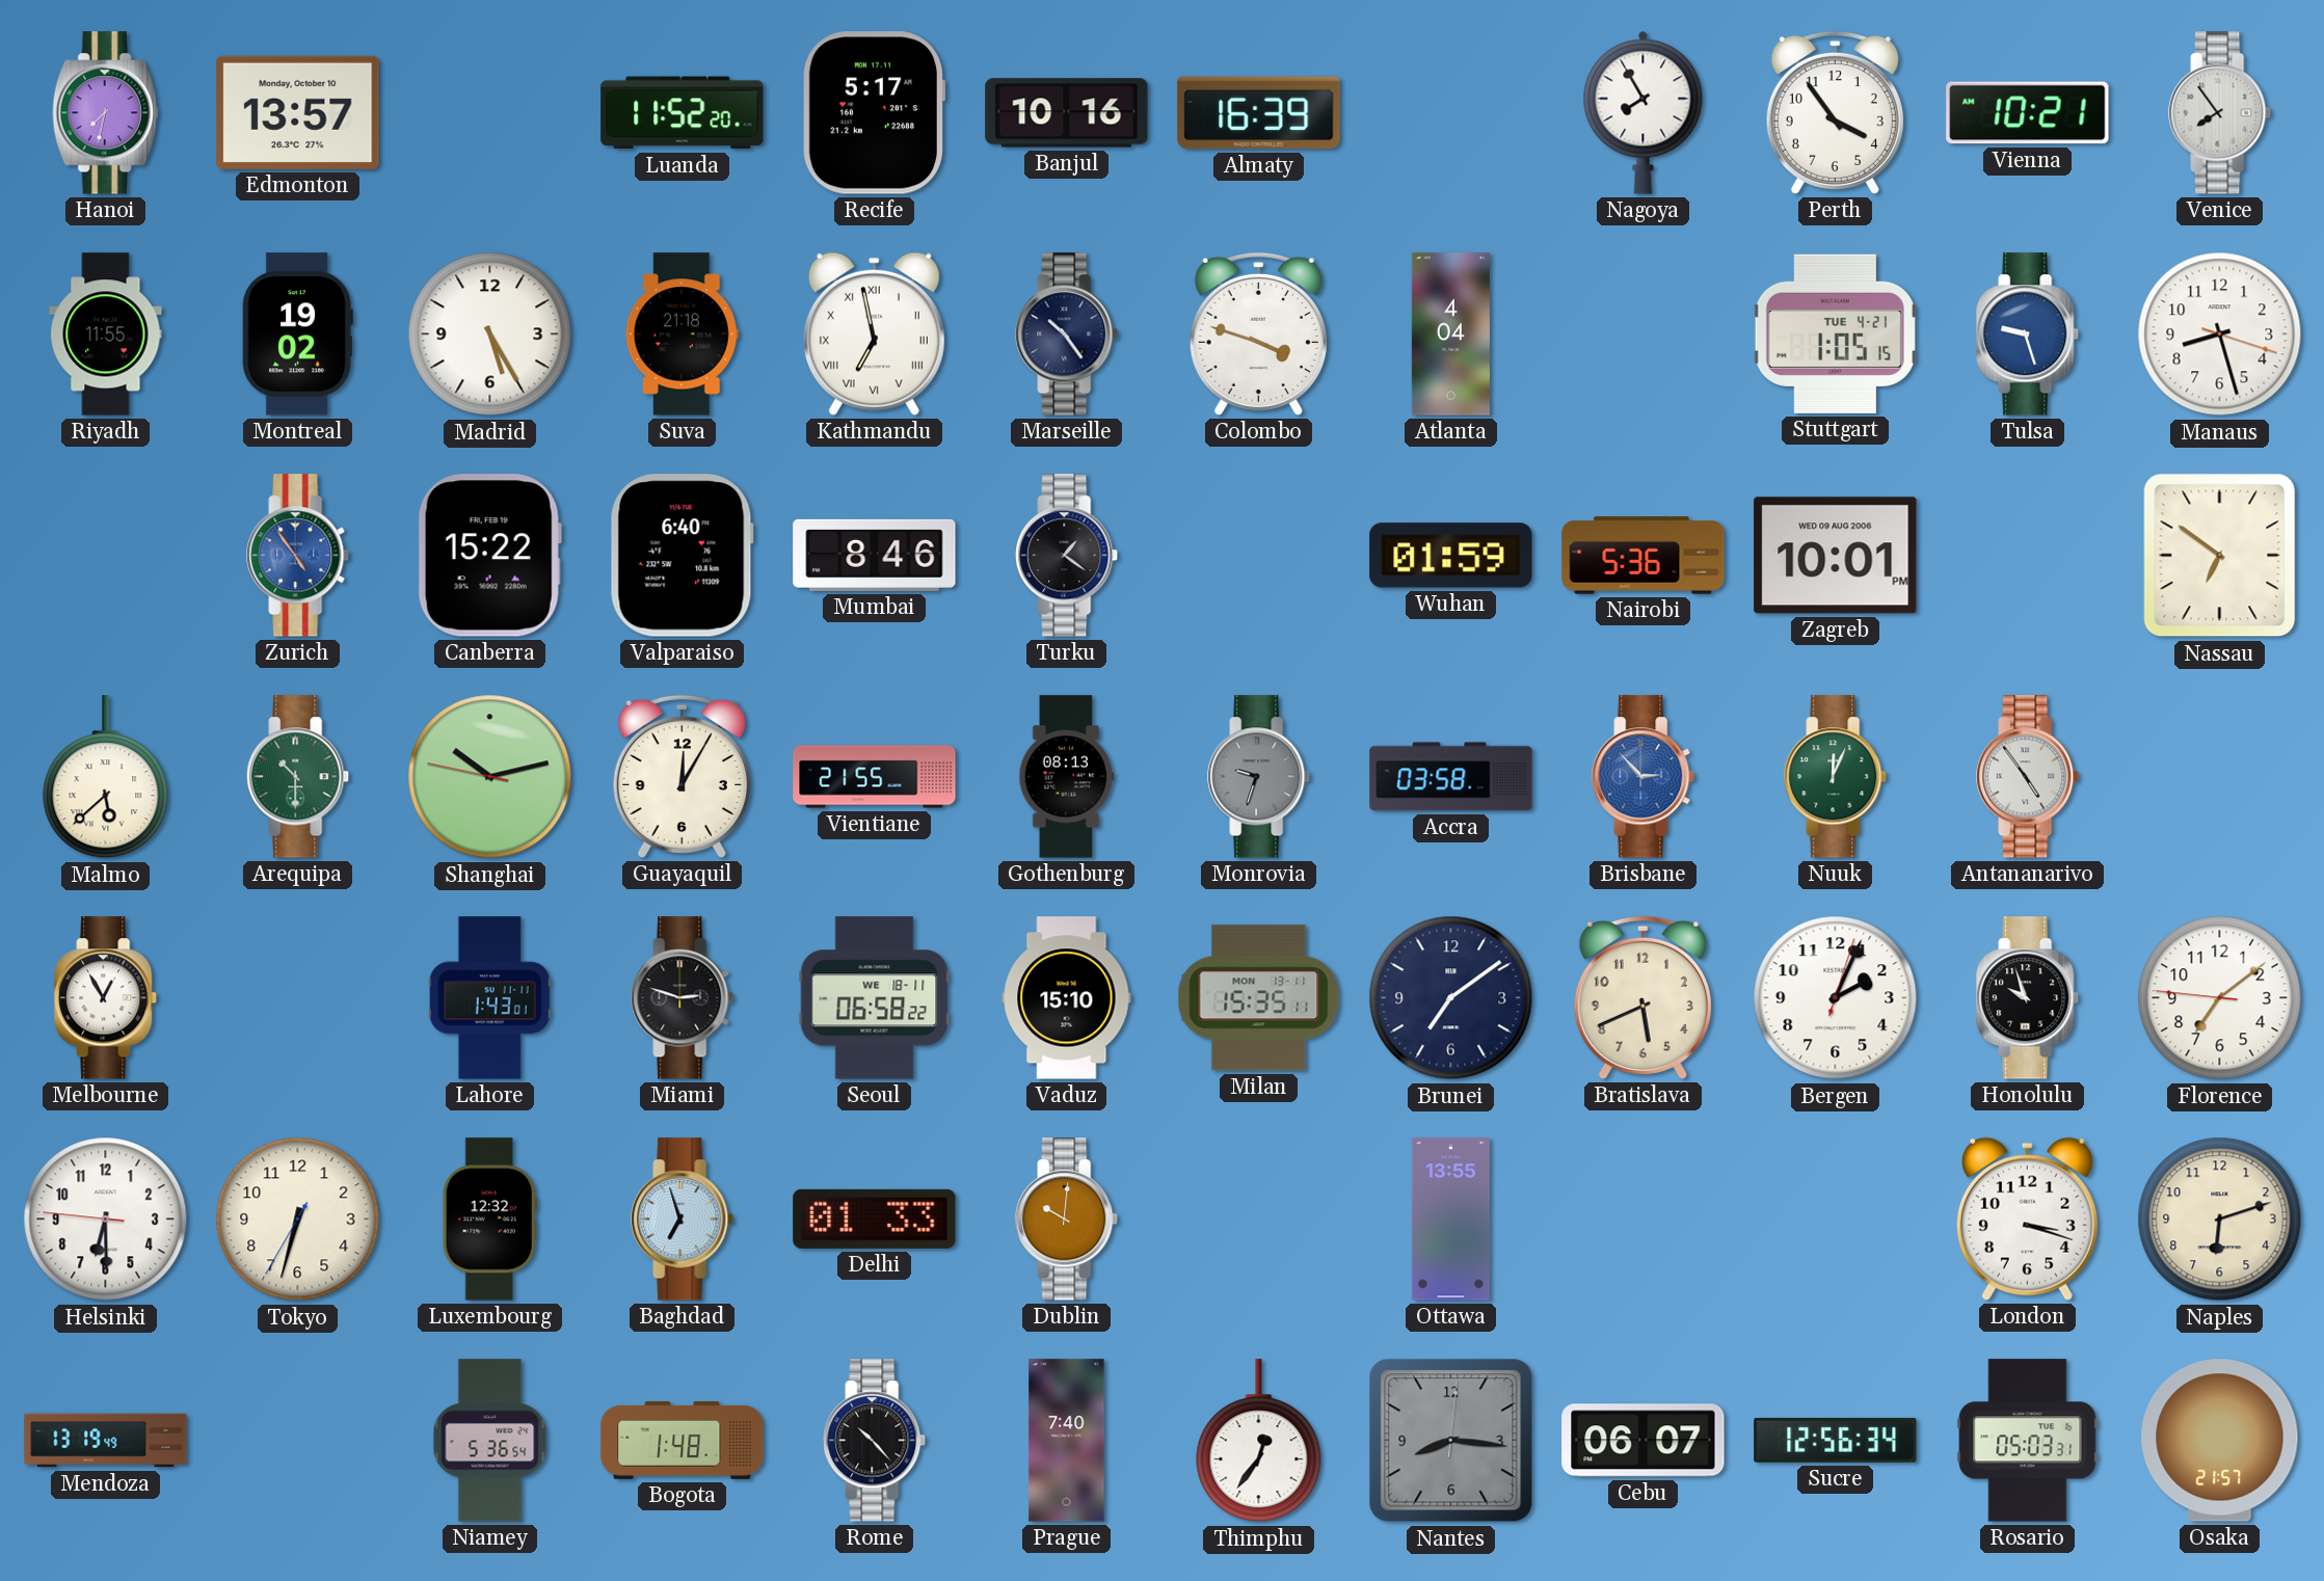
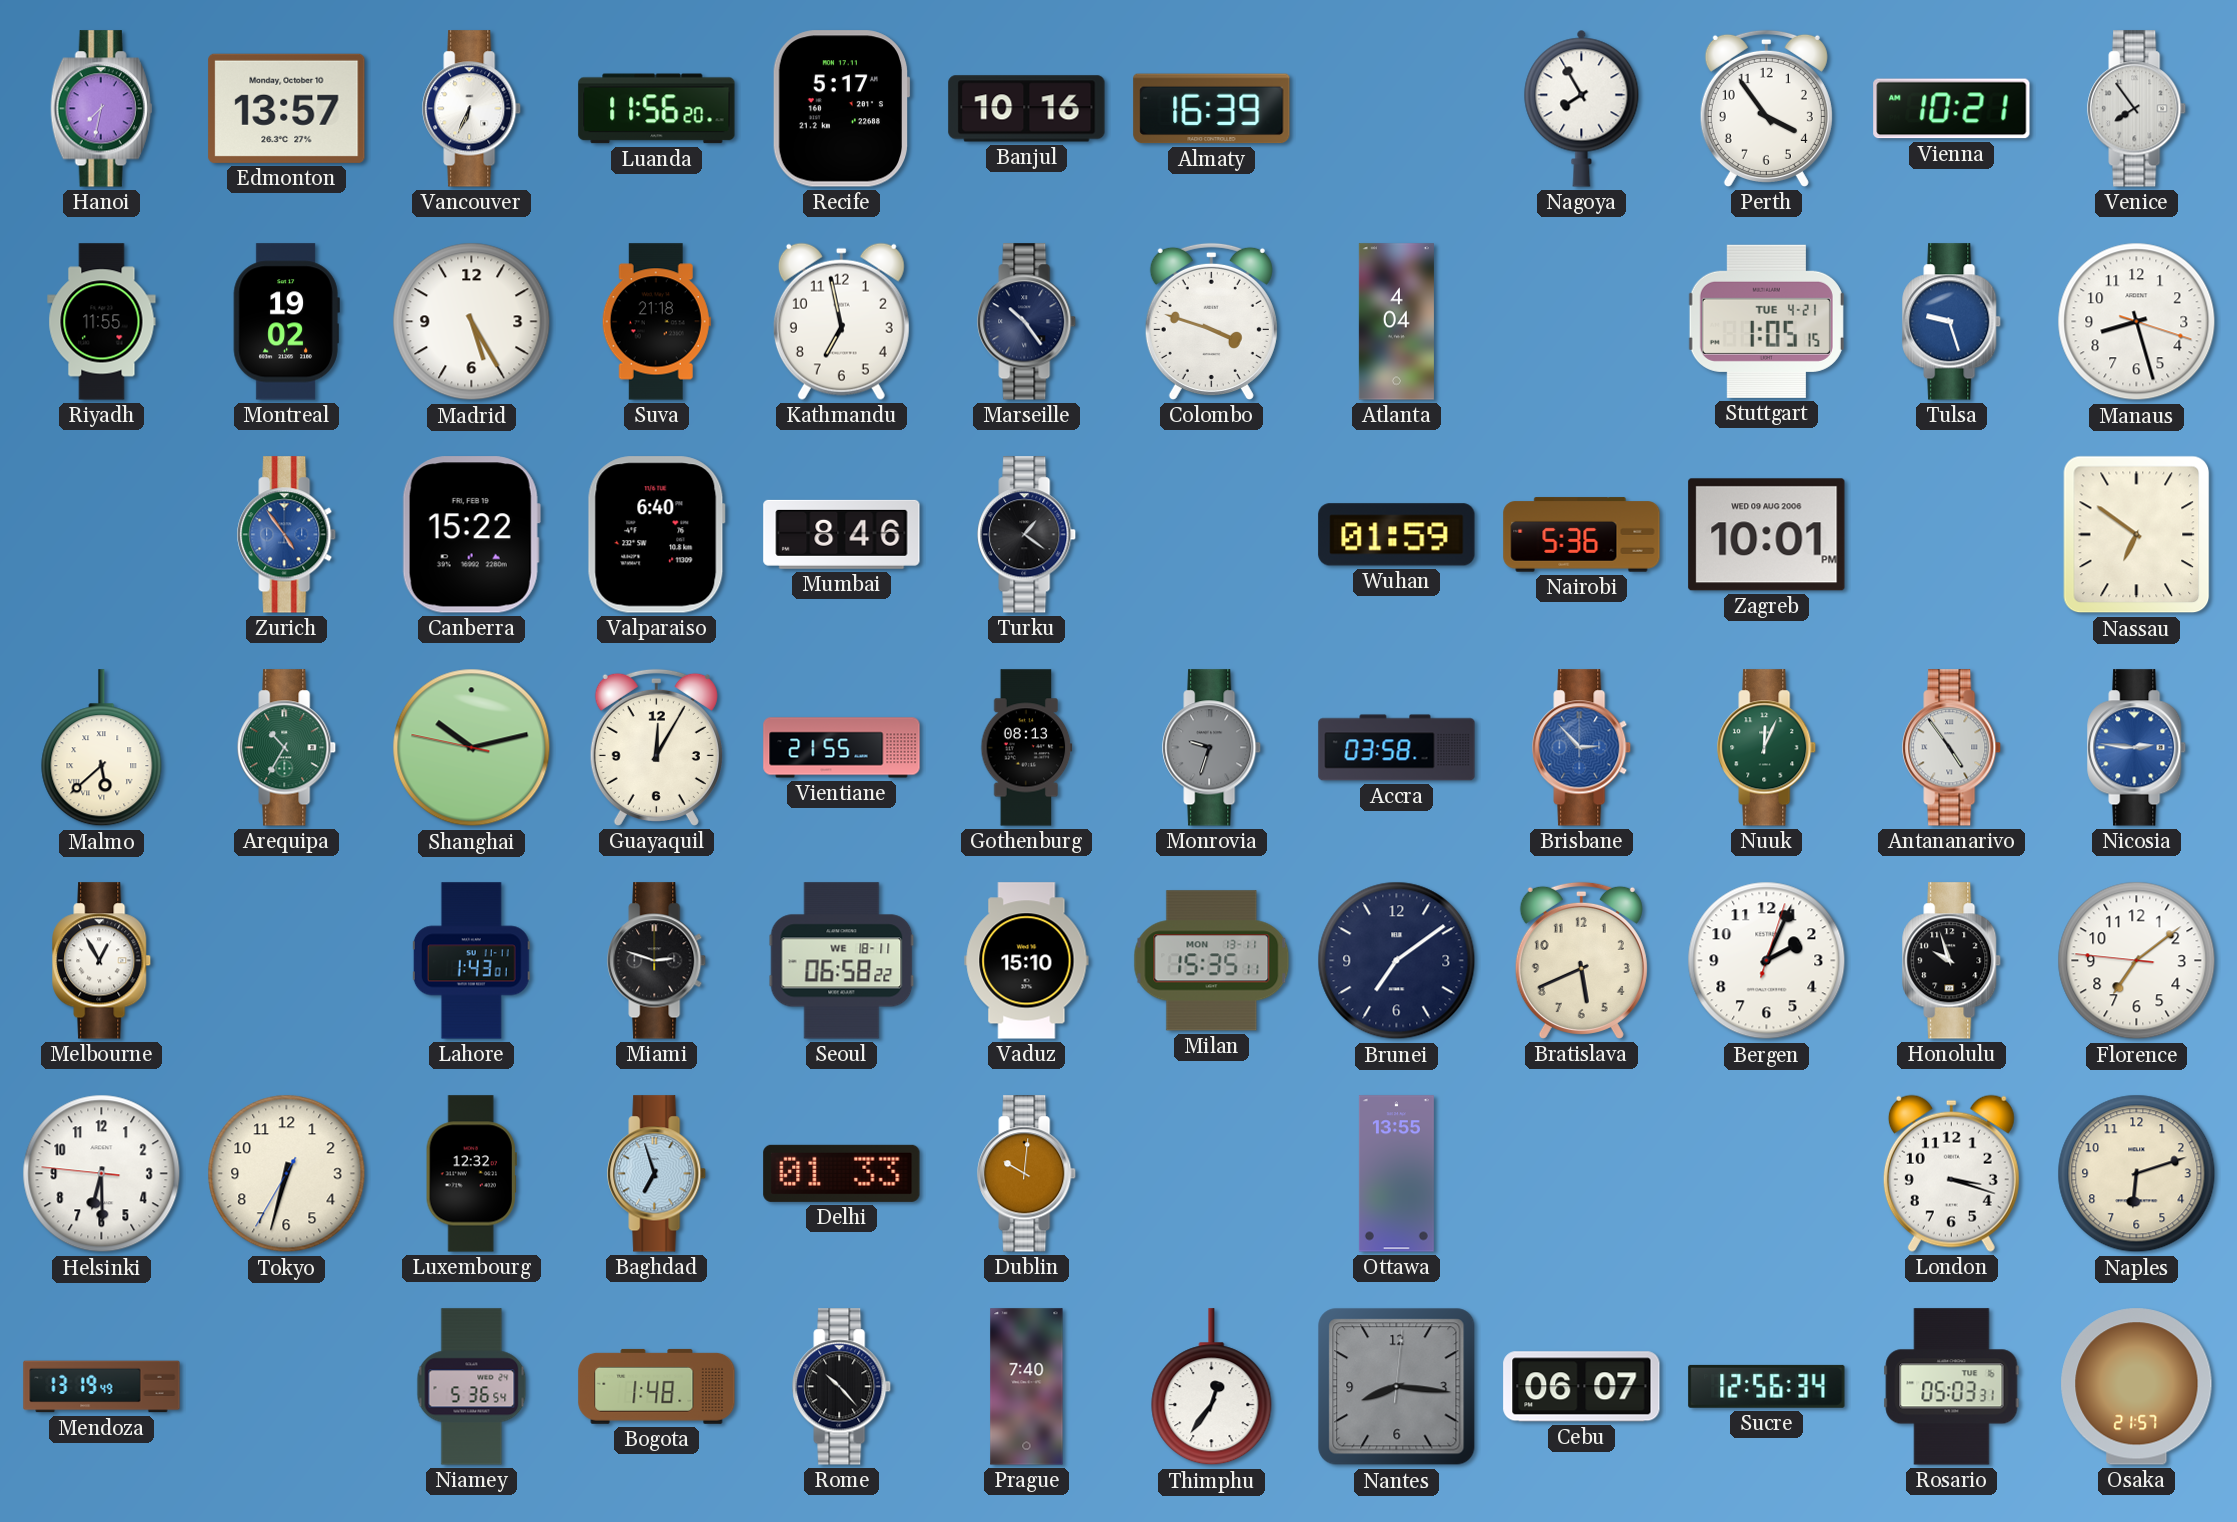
Vancouver: none -> 6:34
Luanda: 11:52 -> 11:56
Kathmandu numerals: Roman -> Arabic
Arequipa: 10:30 -> 10:35
Nicosia: none -> 2:46
